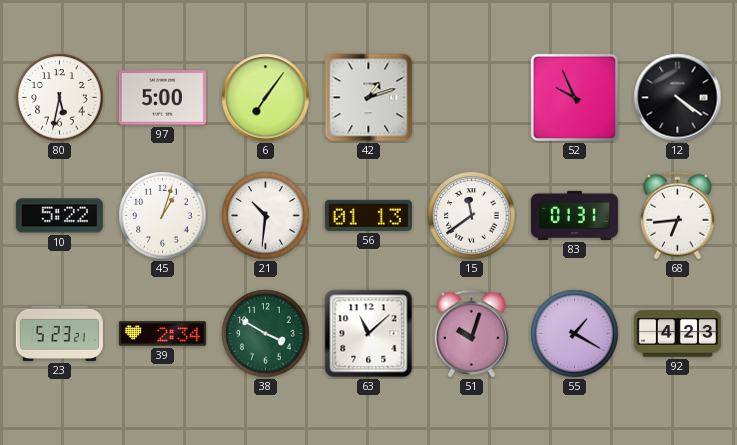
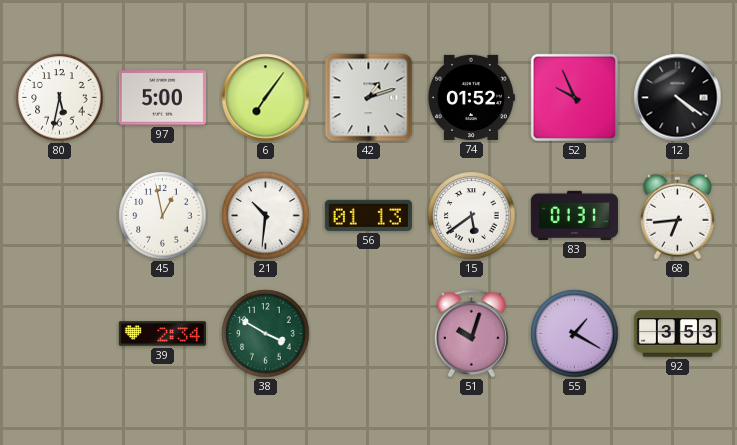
74: none -> 01:52
10: 5:22 -> none
45: 1:03 -> 12:58
15: 11:39 -> 5:39
23: 5:23 -> none
63: 11:08 -> none
92: 4:23 -> 3:53
